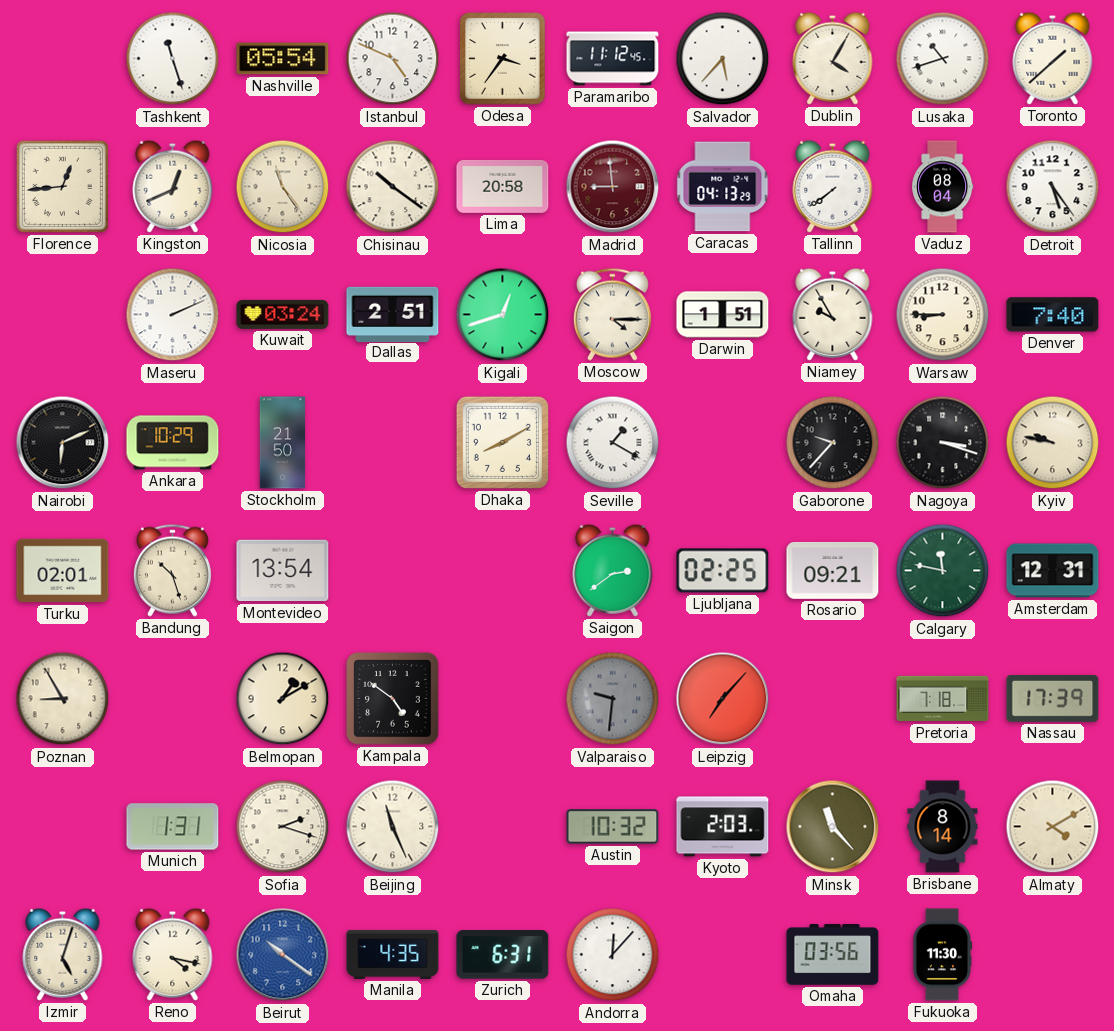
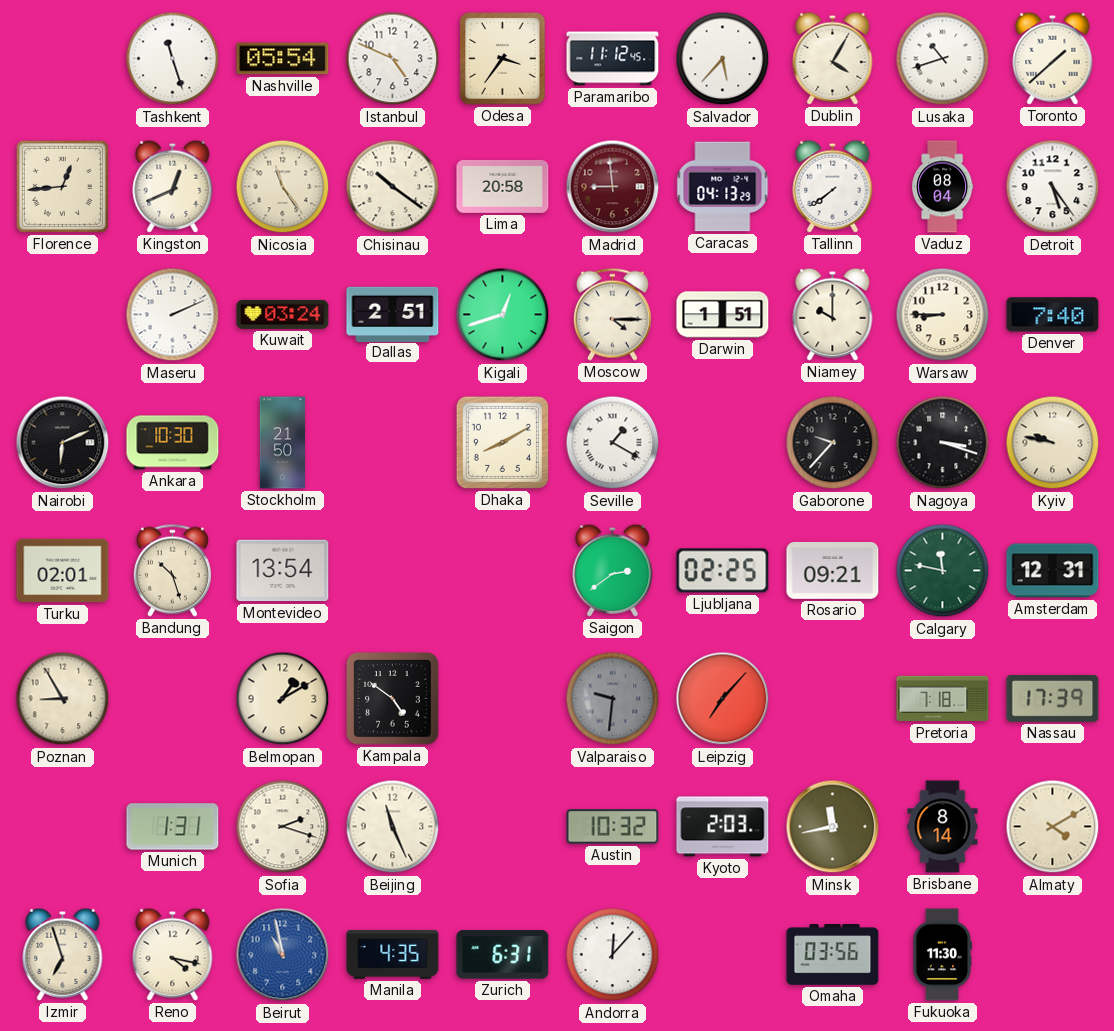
Niamey: 9:55 -> 10:00
Ankara: 10:29 -> 10:30
Minsk: 11:23 -> 11:43
Izmir: 5:03 -> 6:57
Beirut: 10:21 -> 10:58
